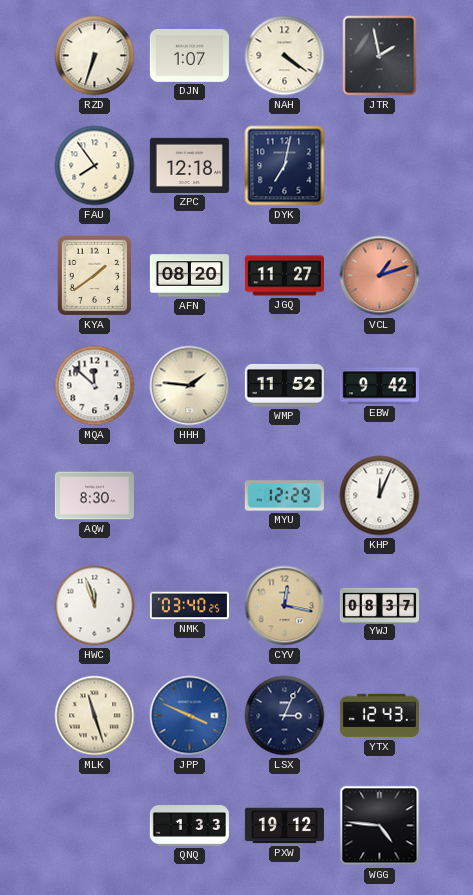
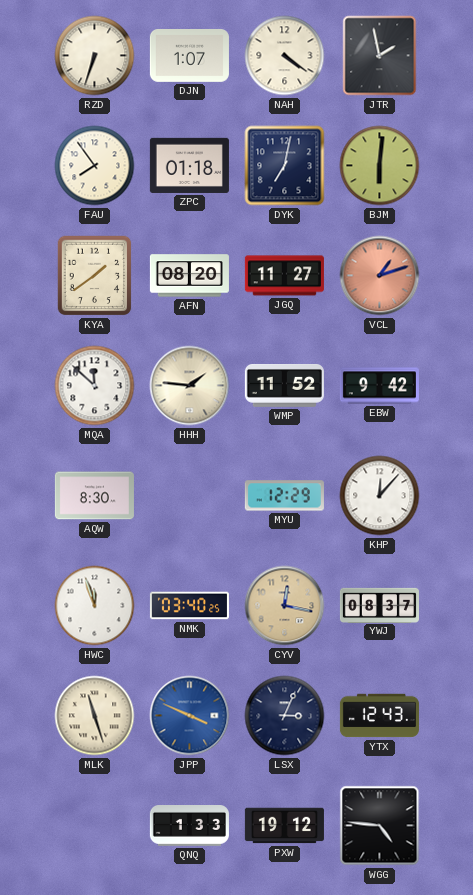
ZPC: 12:18 -> 01:18
BJM: none -> 6:01
KHP: 12:04 -> 12:07
